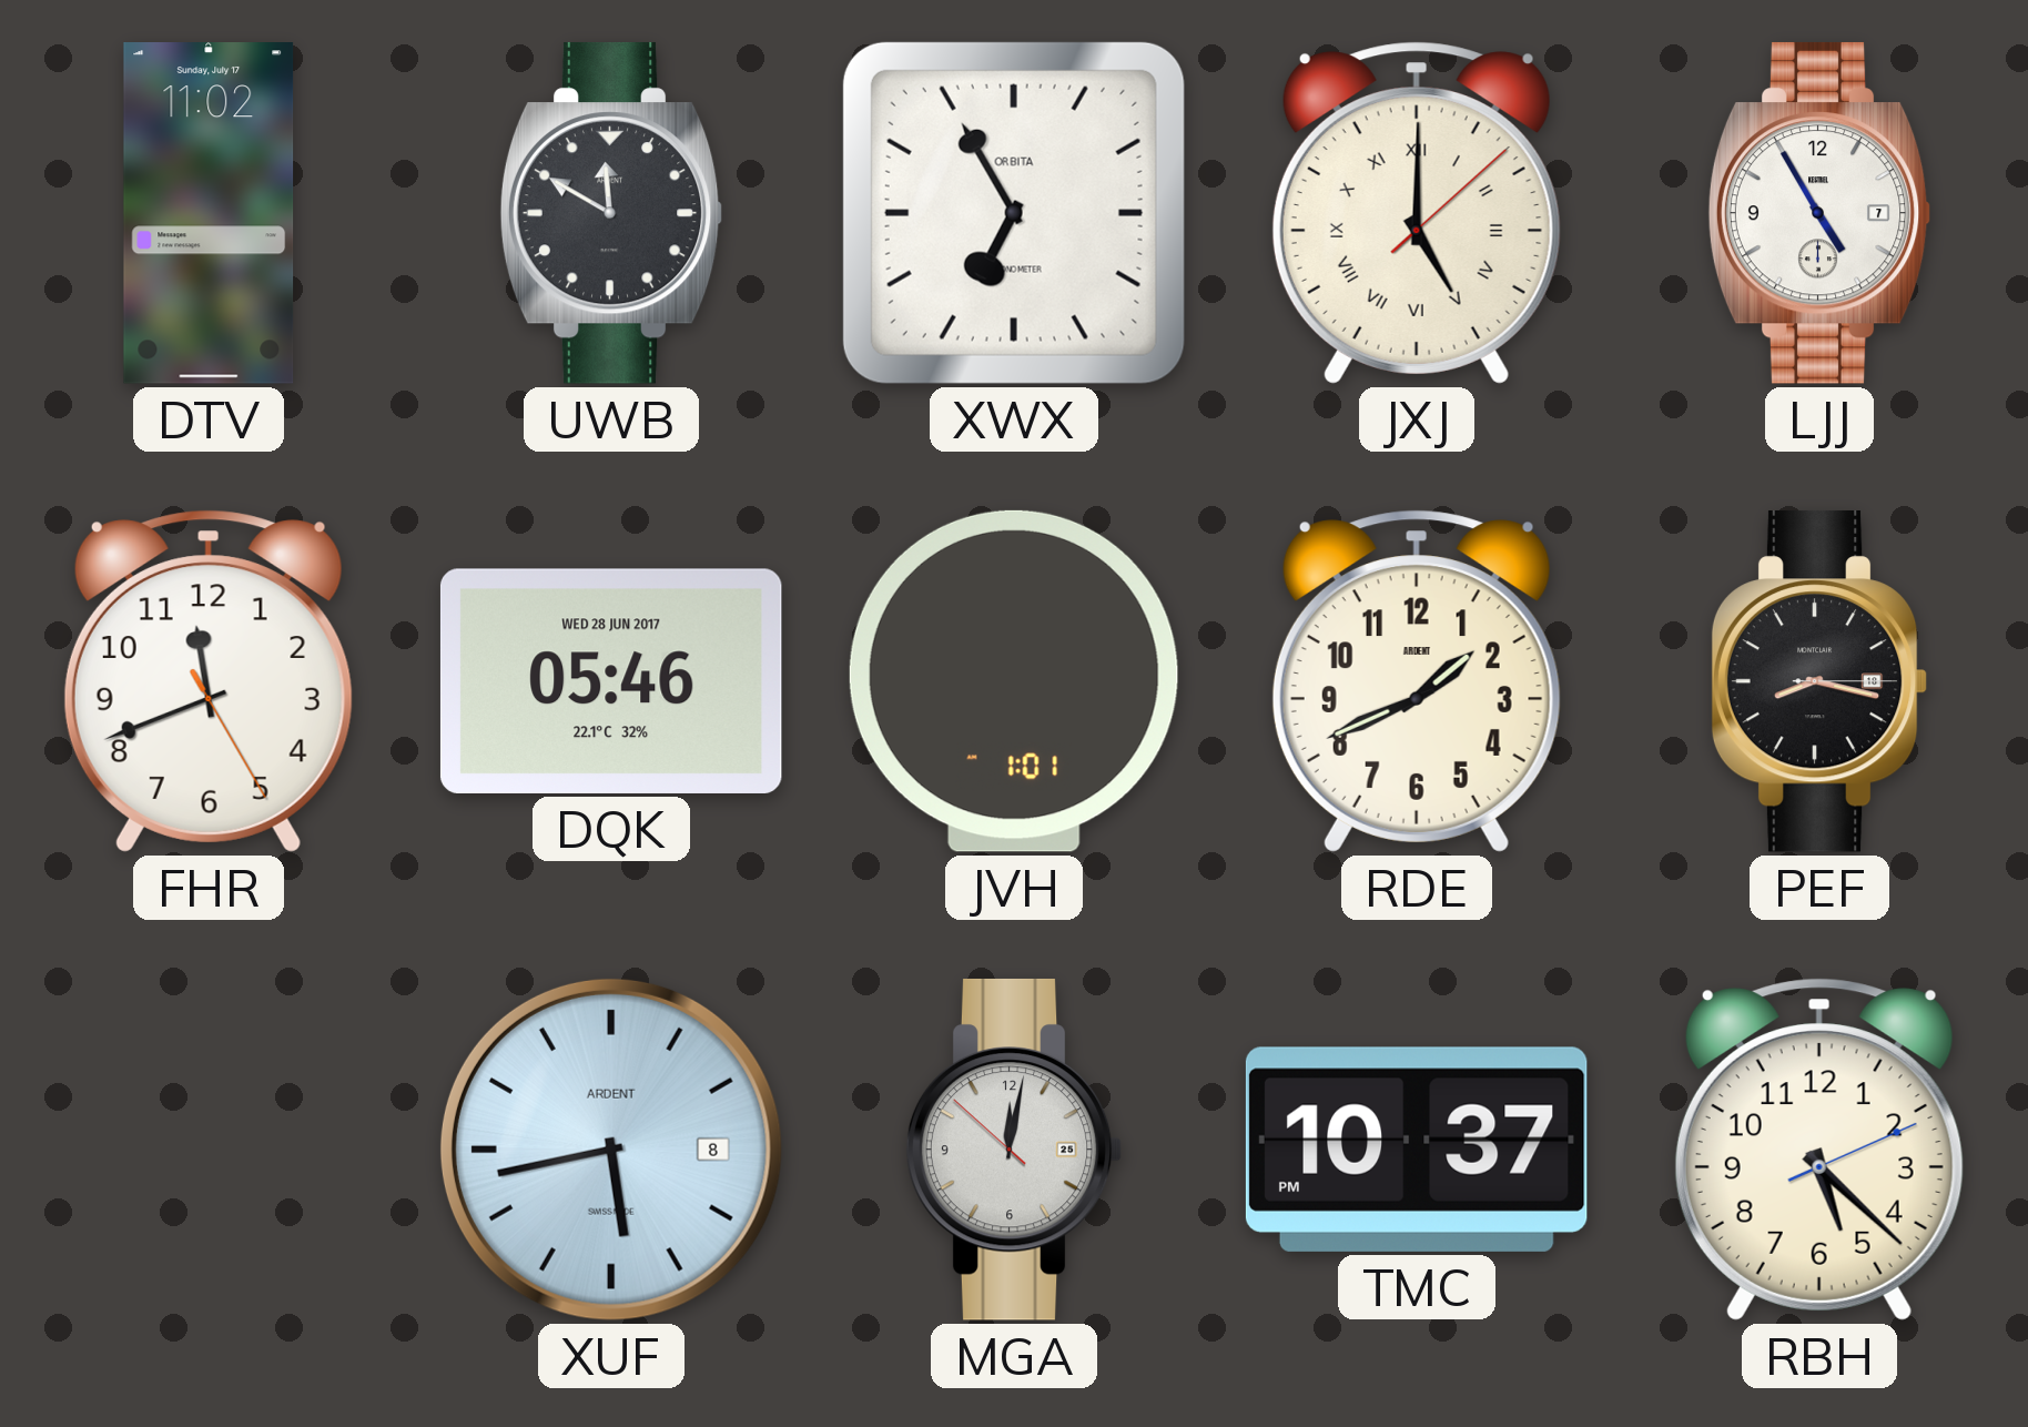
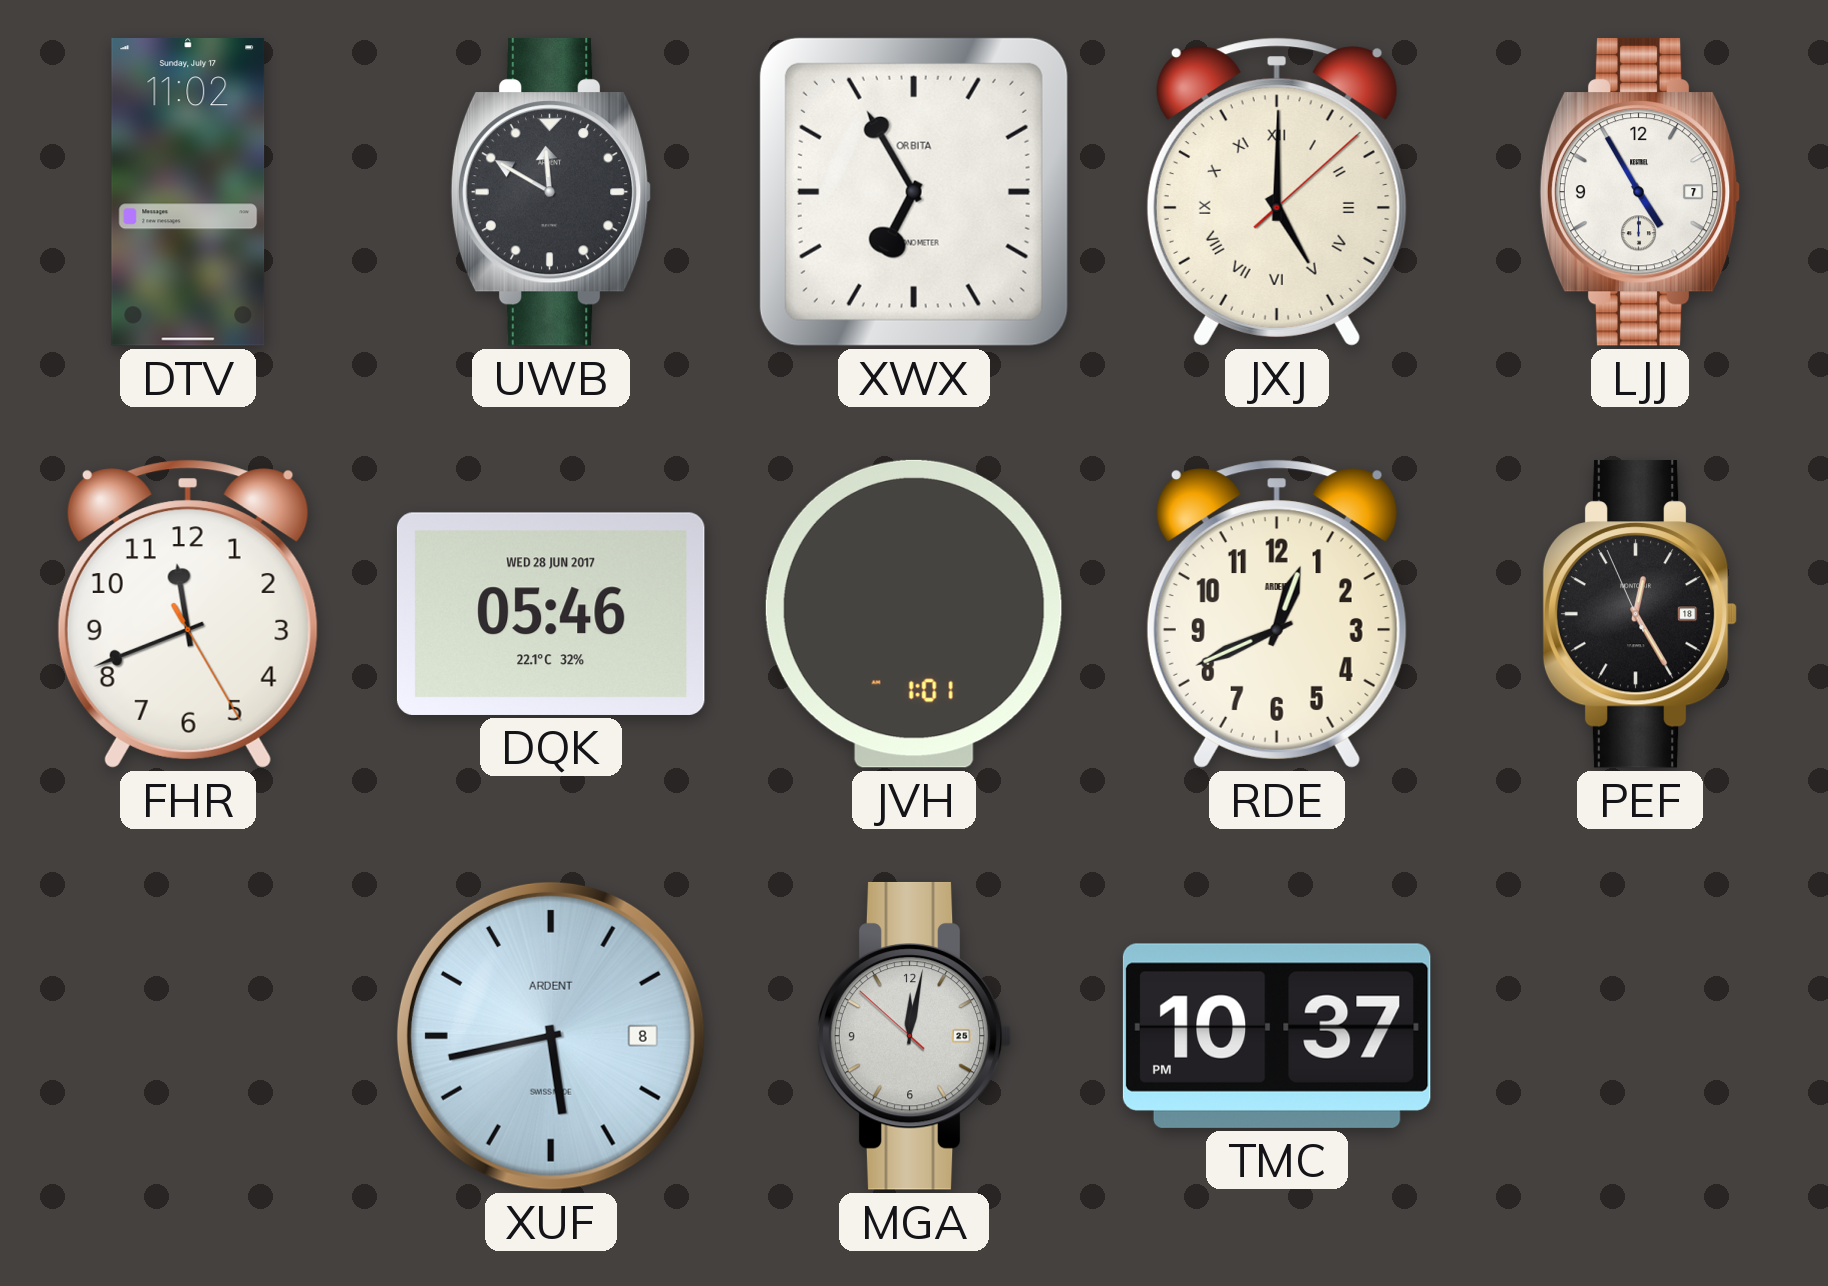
RDE: 1:41 -> 12:41
PEF: 8:17 -> 12:24
RBH: 5:22 -> none
